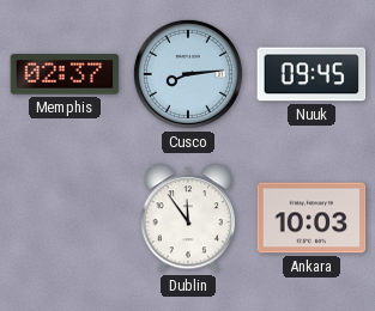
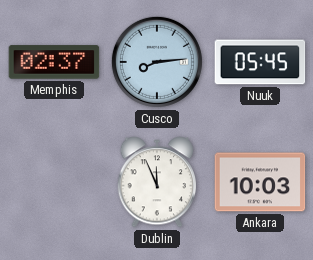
Nuuk: 09:45 -> 05:45
Dublin: 11:54 -> 11:56
